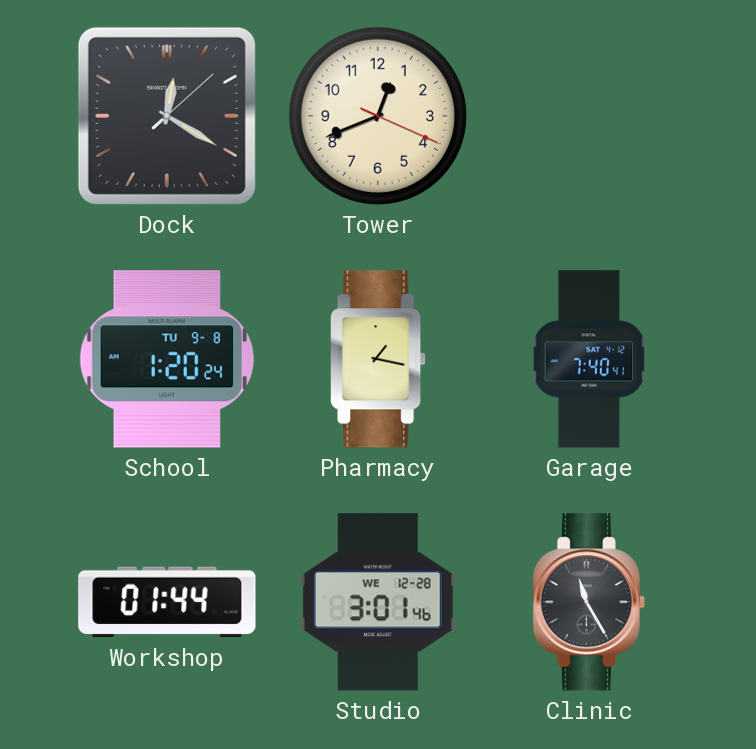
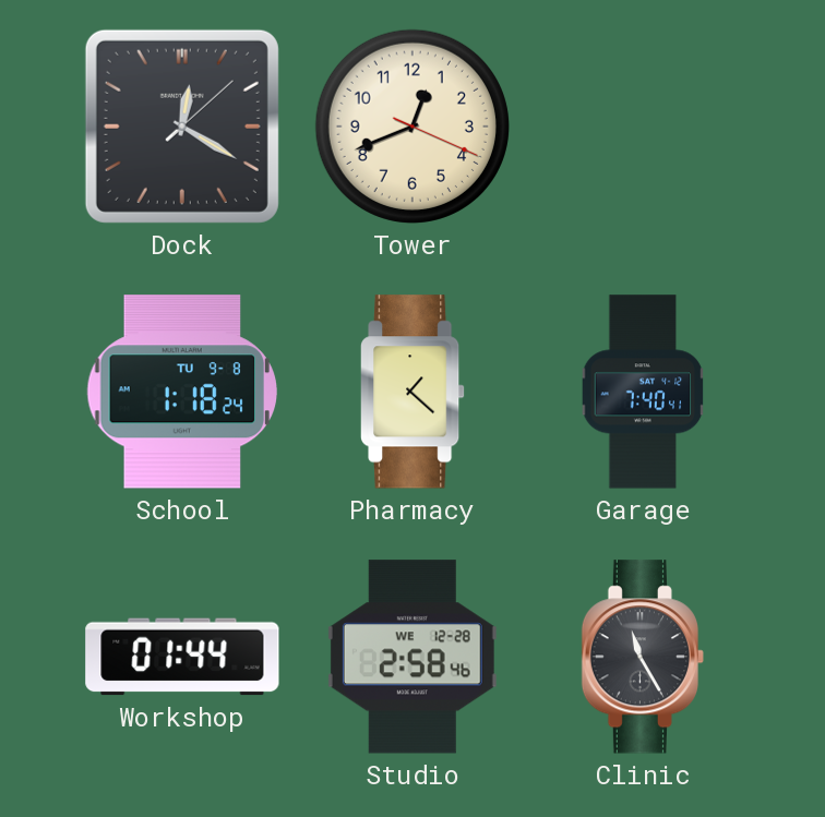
School: 1:20 -> 1:18
Pharmacy: 1:17 -> 1:22
Studio: 3:01 -> 2:58
